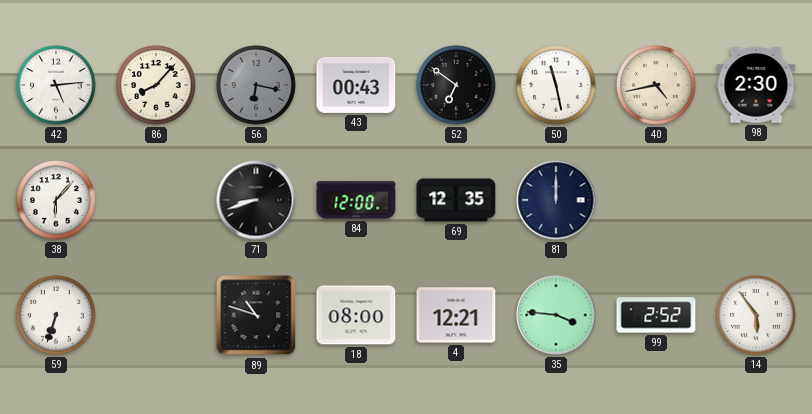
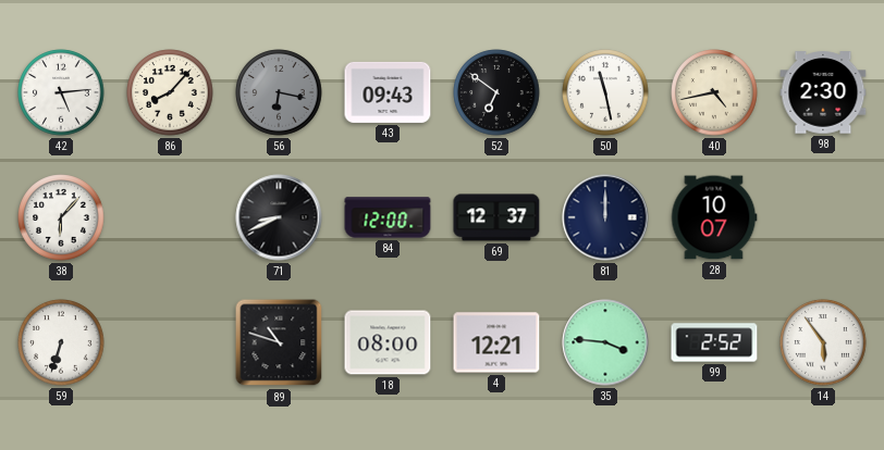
43: 00:43 -> 09:43
71: 8:42 -> 8:41
69: 12:35 -> 12:37
28: none -> 10:07
